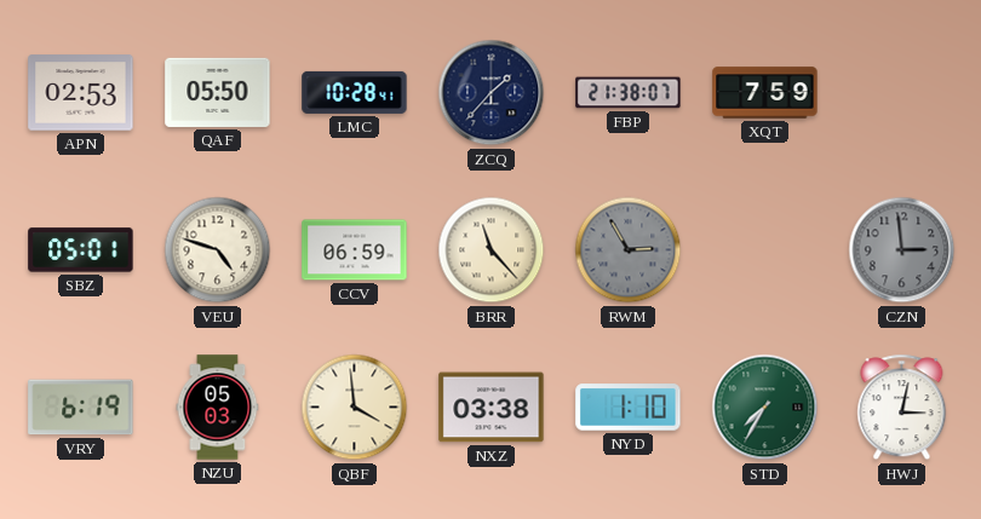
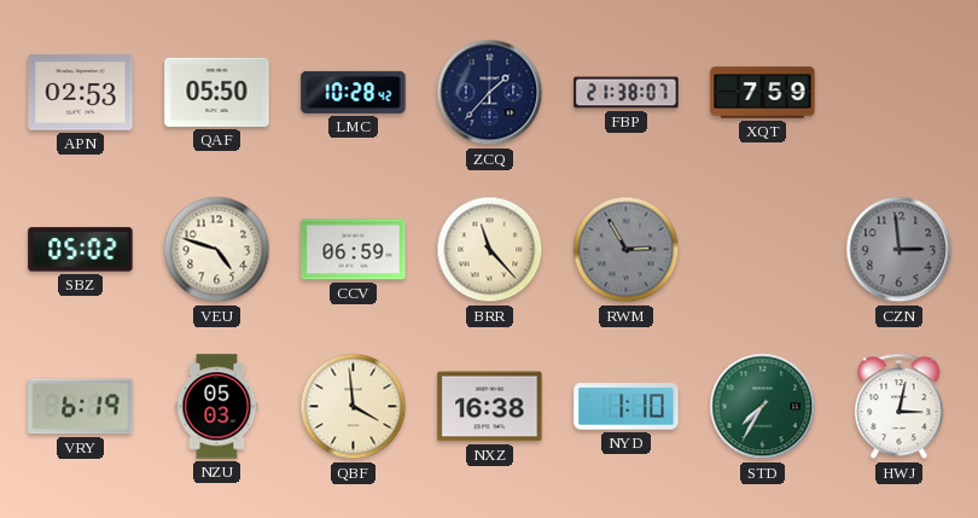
LMC: 10:28:41 -> 10:28:42
SBZ: 05:01 -> 05:02
NXZ: 03:38 -> 16:38
